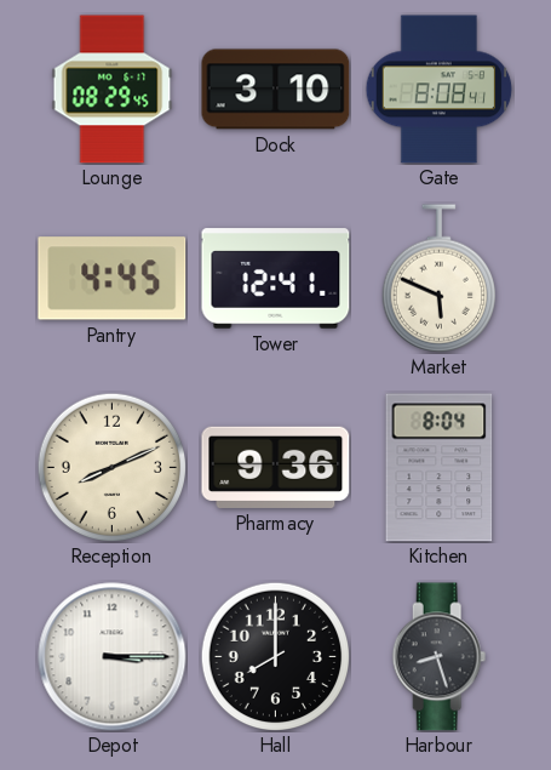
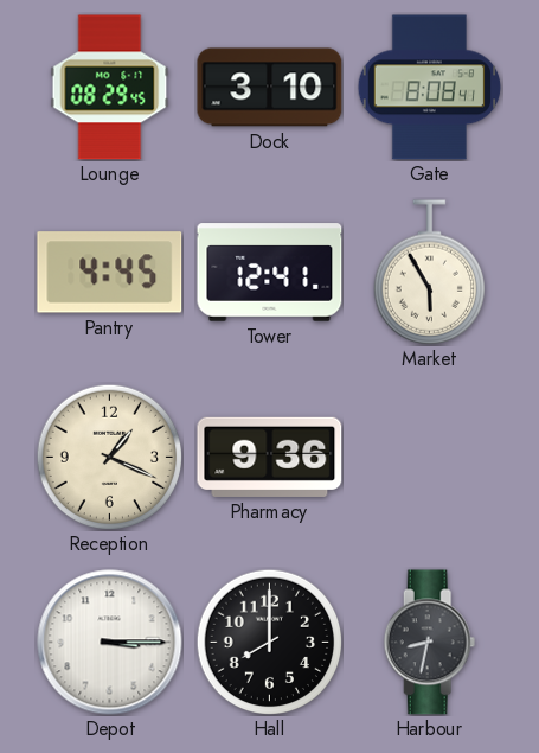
Market: 5:49 -> 5:55
Reception: 8:11 -> 1:19
Kitchen: 8:04 -> none
Harbour: 8:27 -> 8:32
